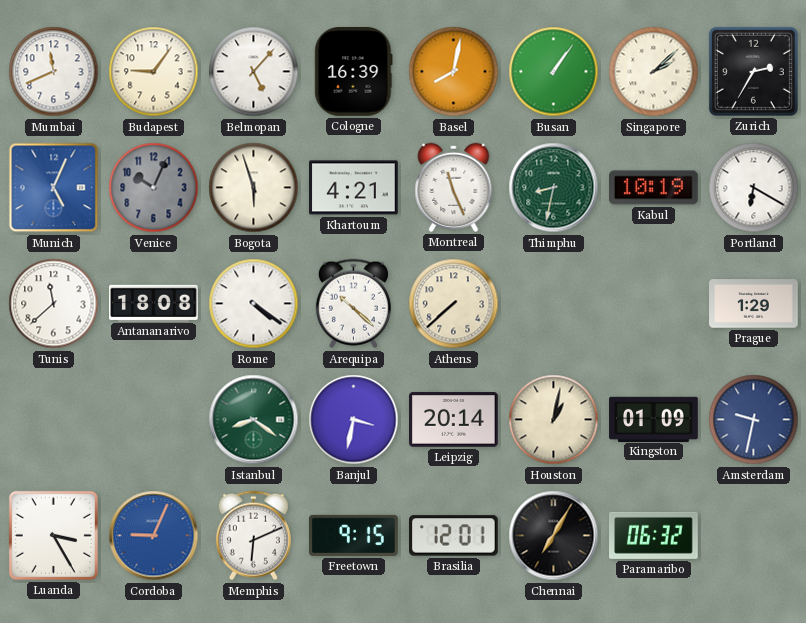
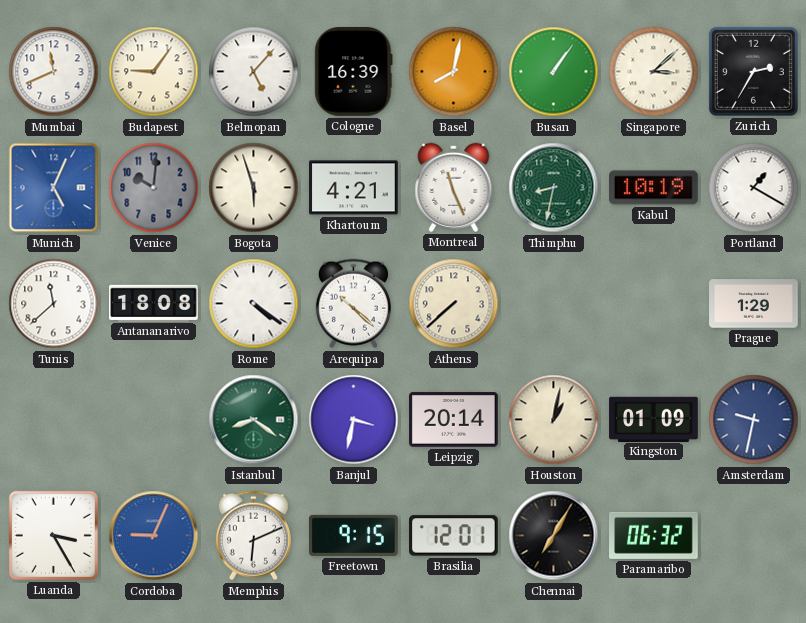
Singapore: 2:08 -> 3:08
Venice: 10:04 -> 10:01
Portland: 6:20 -> 1:20
